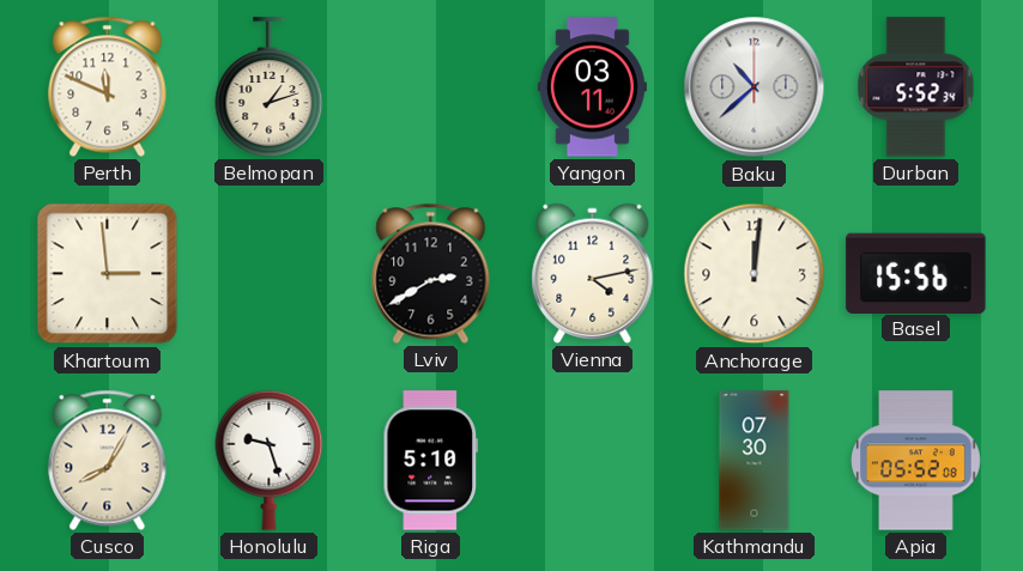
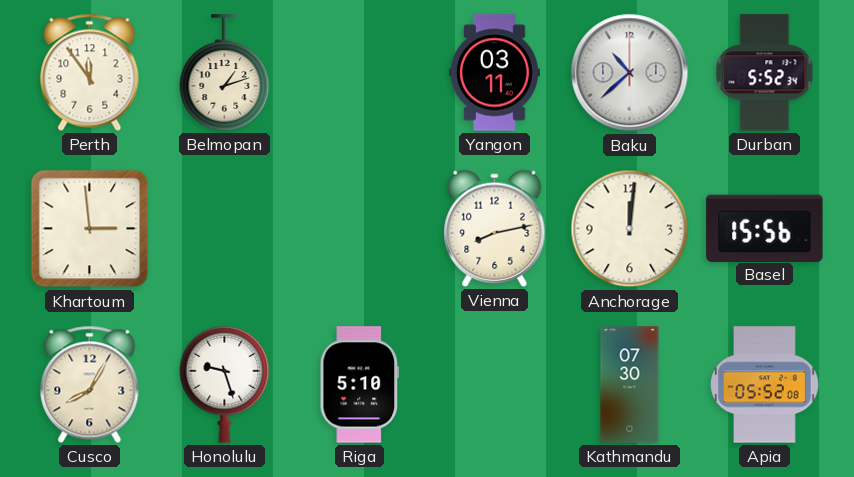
Perth: 11:49 -> 11:54
Lviv: 2:40 -> none
Vienna: 4:13 -> 8:13
